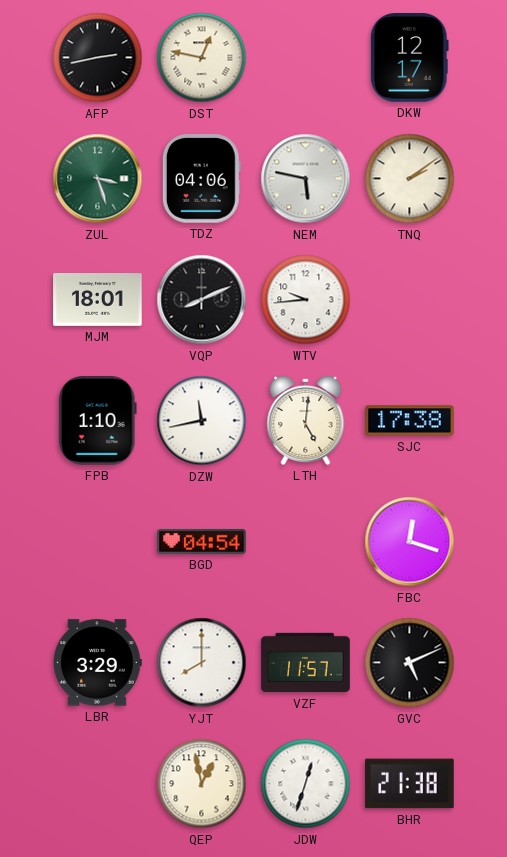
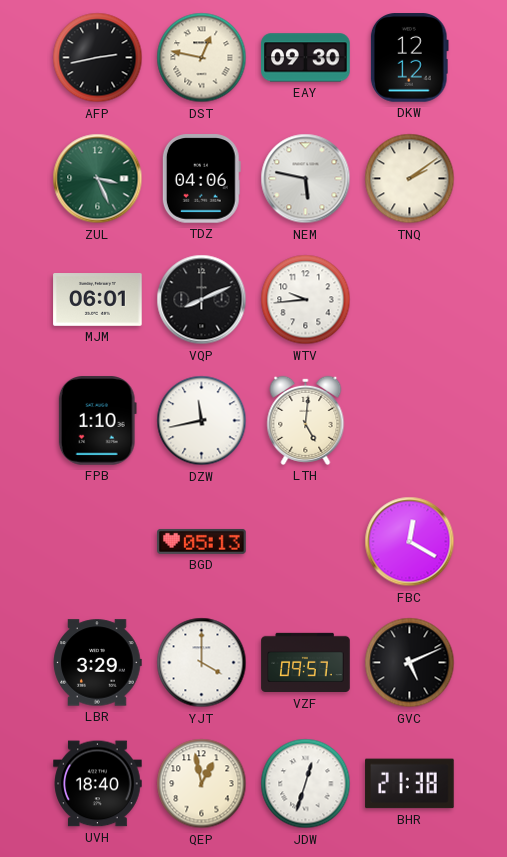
EAY: none -> 09:30
DKW: 12:17 -> 12:12
ZUL: 3:27 -> 3:26
MJM: 18:01 -> 06:01
SJC: 17:38 -> none
BGD: 04:54 -> 05:13
FBC: 12:18 -> 12:20
YJT: 8:00 -> 4:00
VZF: 11:57 -> 09:57
UVH: none -> 18:40
